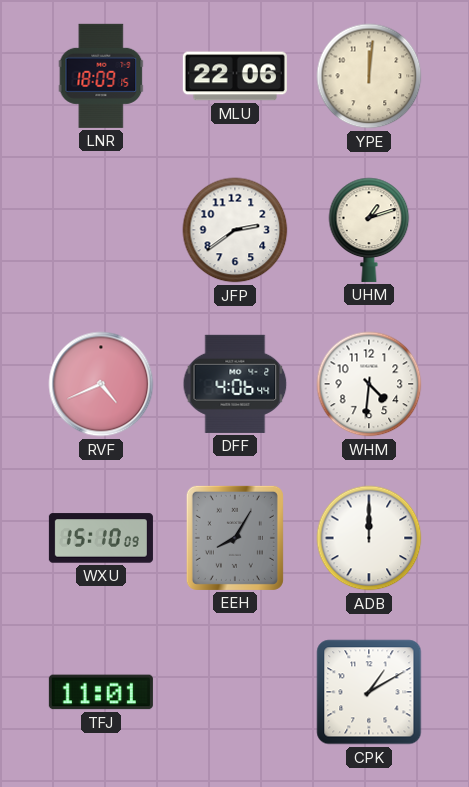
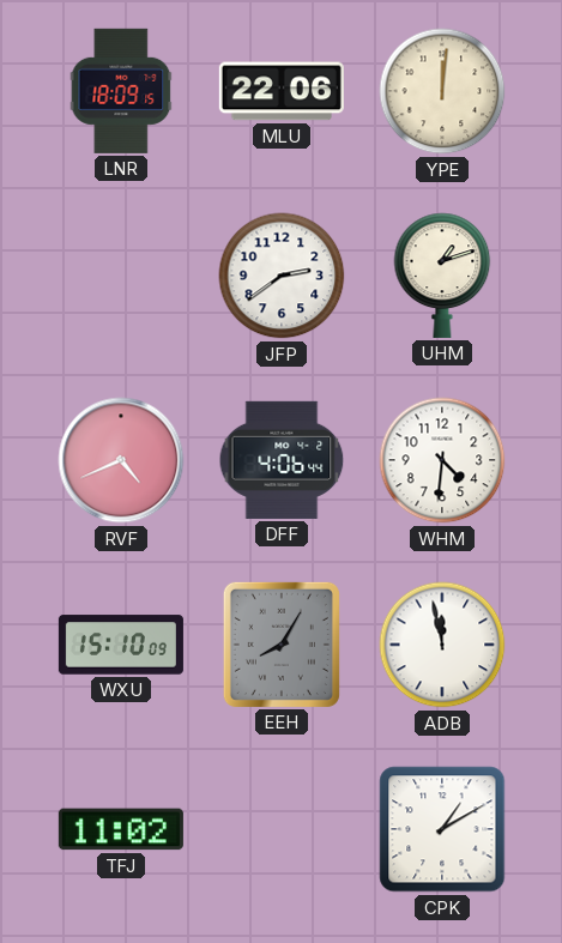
ADB: 12:00 -> 11:58
TFJ: 11:01 -> 11:02
